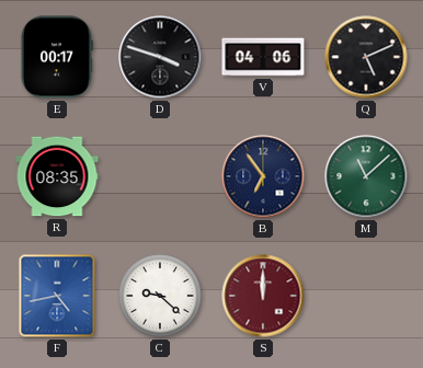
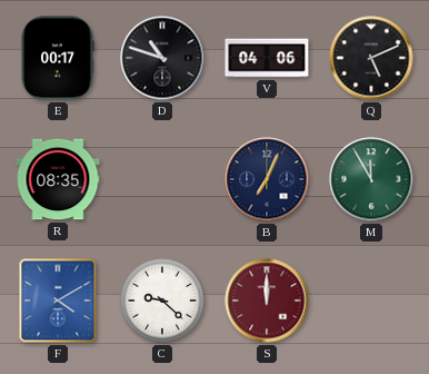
D: 3:48 -> 10:48
B: 6:54 -> 7:04
M: 11:08 -> 11:55
F: 4:43 -> 4:10
